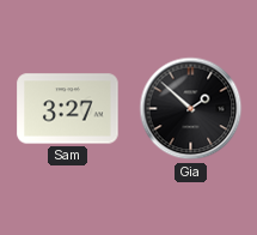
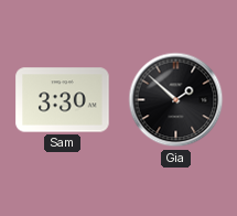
Sam: 3:27 -> 3:30
